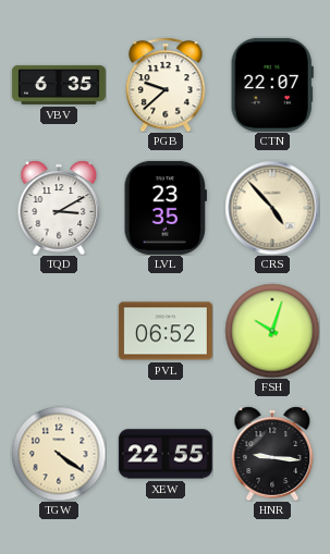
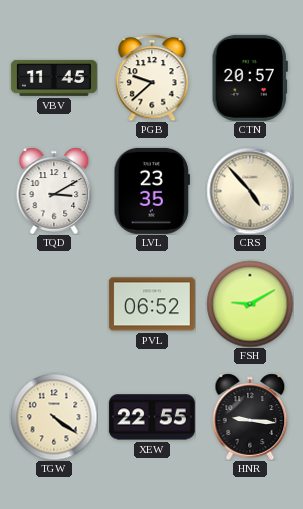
VBV: 6:35 -> 11:45
CTN: 22:07 -> 20:57
FSH: 10:03 -> 9:10
